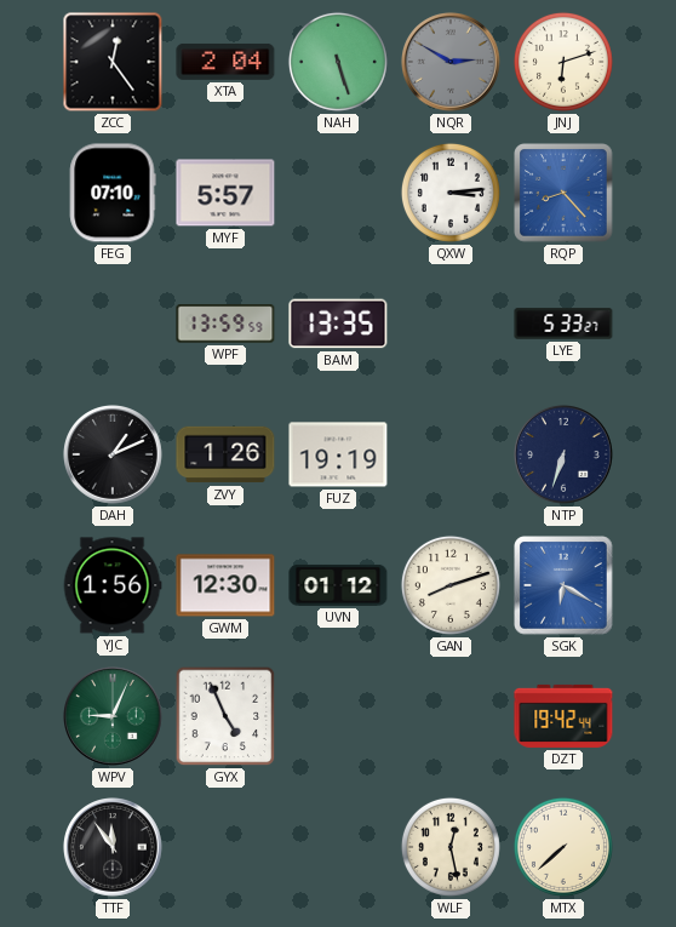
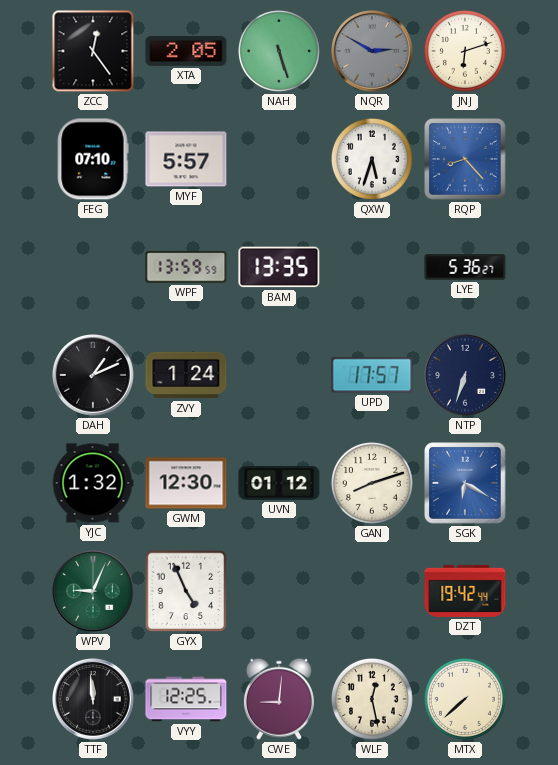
XTA: 2:04 -> 2:05
QXW: 3:14 -> 5:33
LYE: 5:33 -> 5:36
ZVY: 1:26 -> 1:24
FUZ: 19:19 -> none
UPD: none -> 17:57
YJC: 1:56 -> 1:32
TTF: 11:54 -> 11:59
VYY: none -> 12:25
CWE: none -> 9:01
